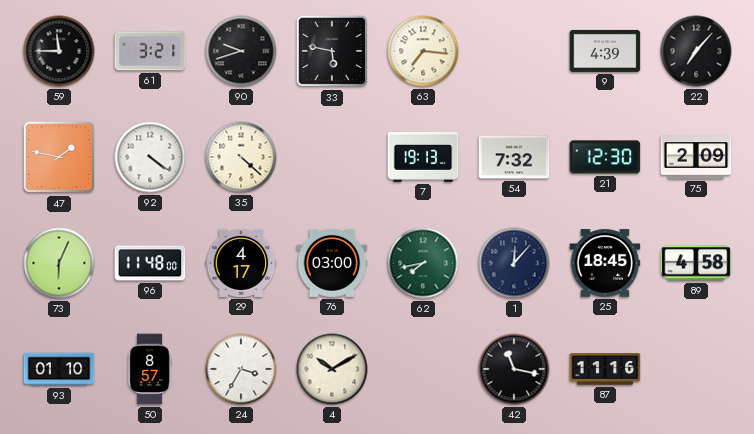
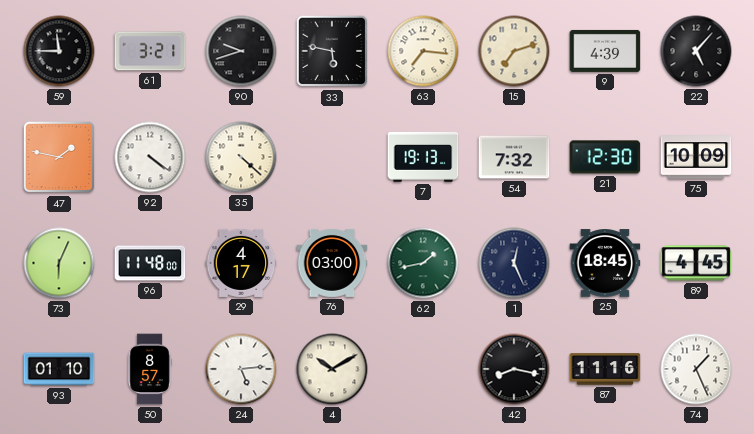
15: none -> 7:12
22: 7:07 -> 5:07
75: 2:09 -> 10:09
62: 7:43 -> 1:43
1: 12:07 -> 12:26
89: 4:58 -> 4:45
24: 3:35 -> 5:14
42: 11:17 -> 8:17
74: none -> 1:26
